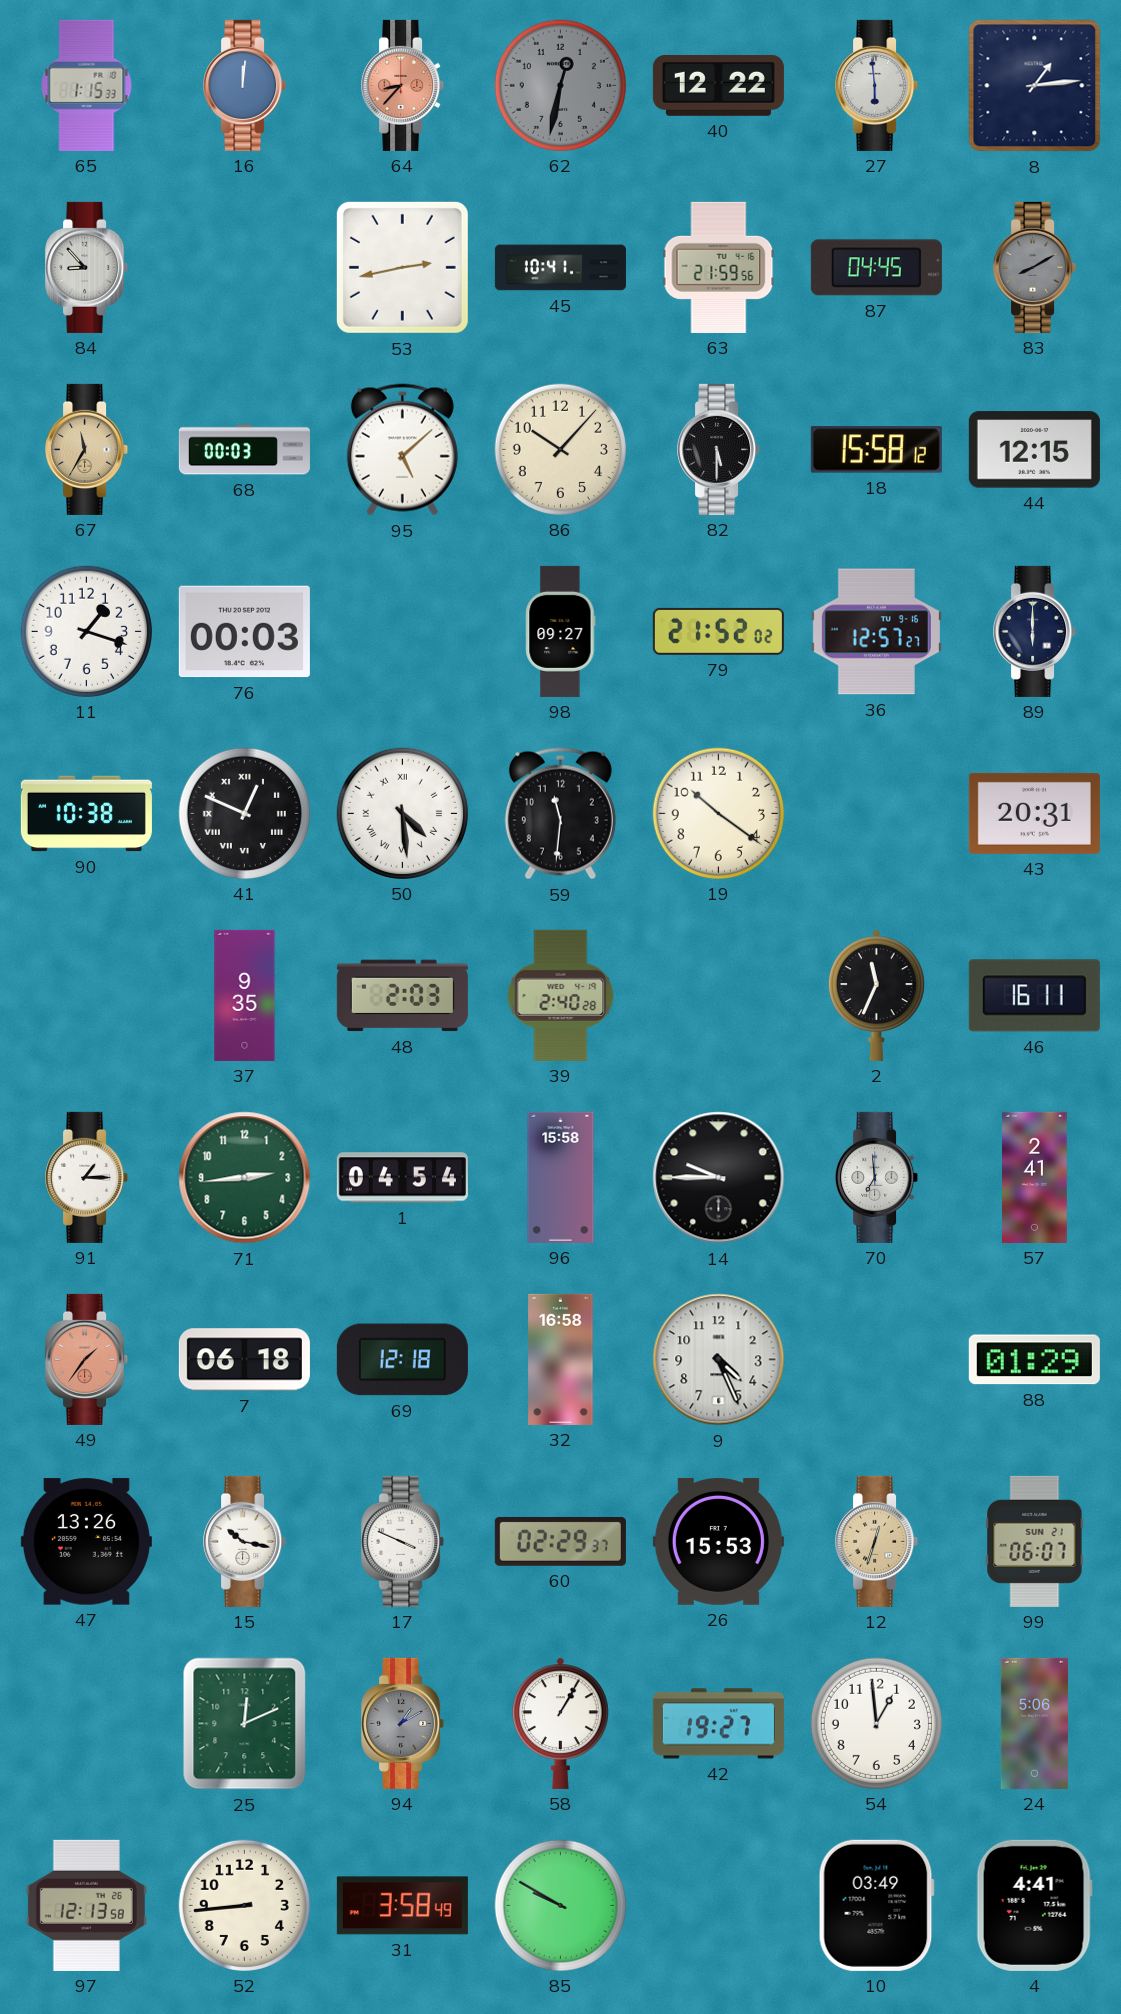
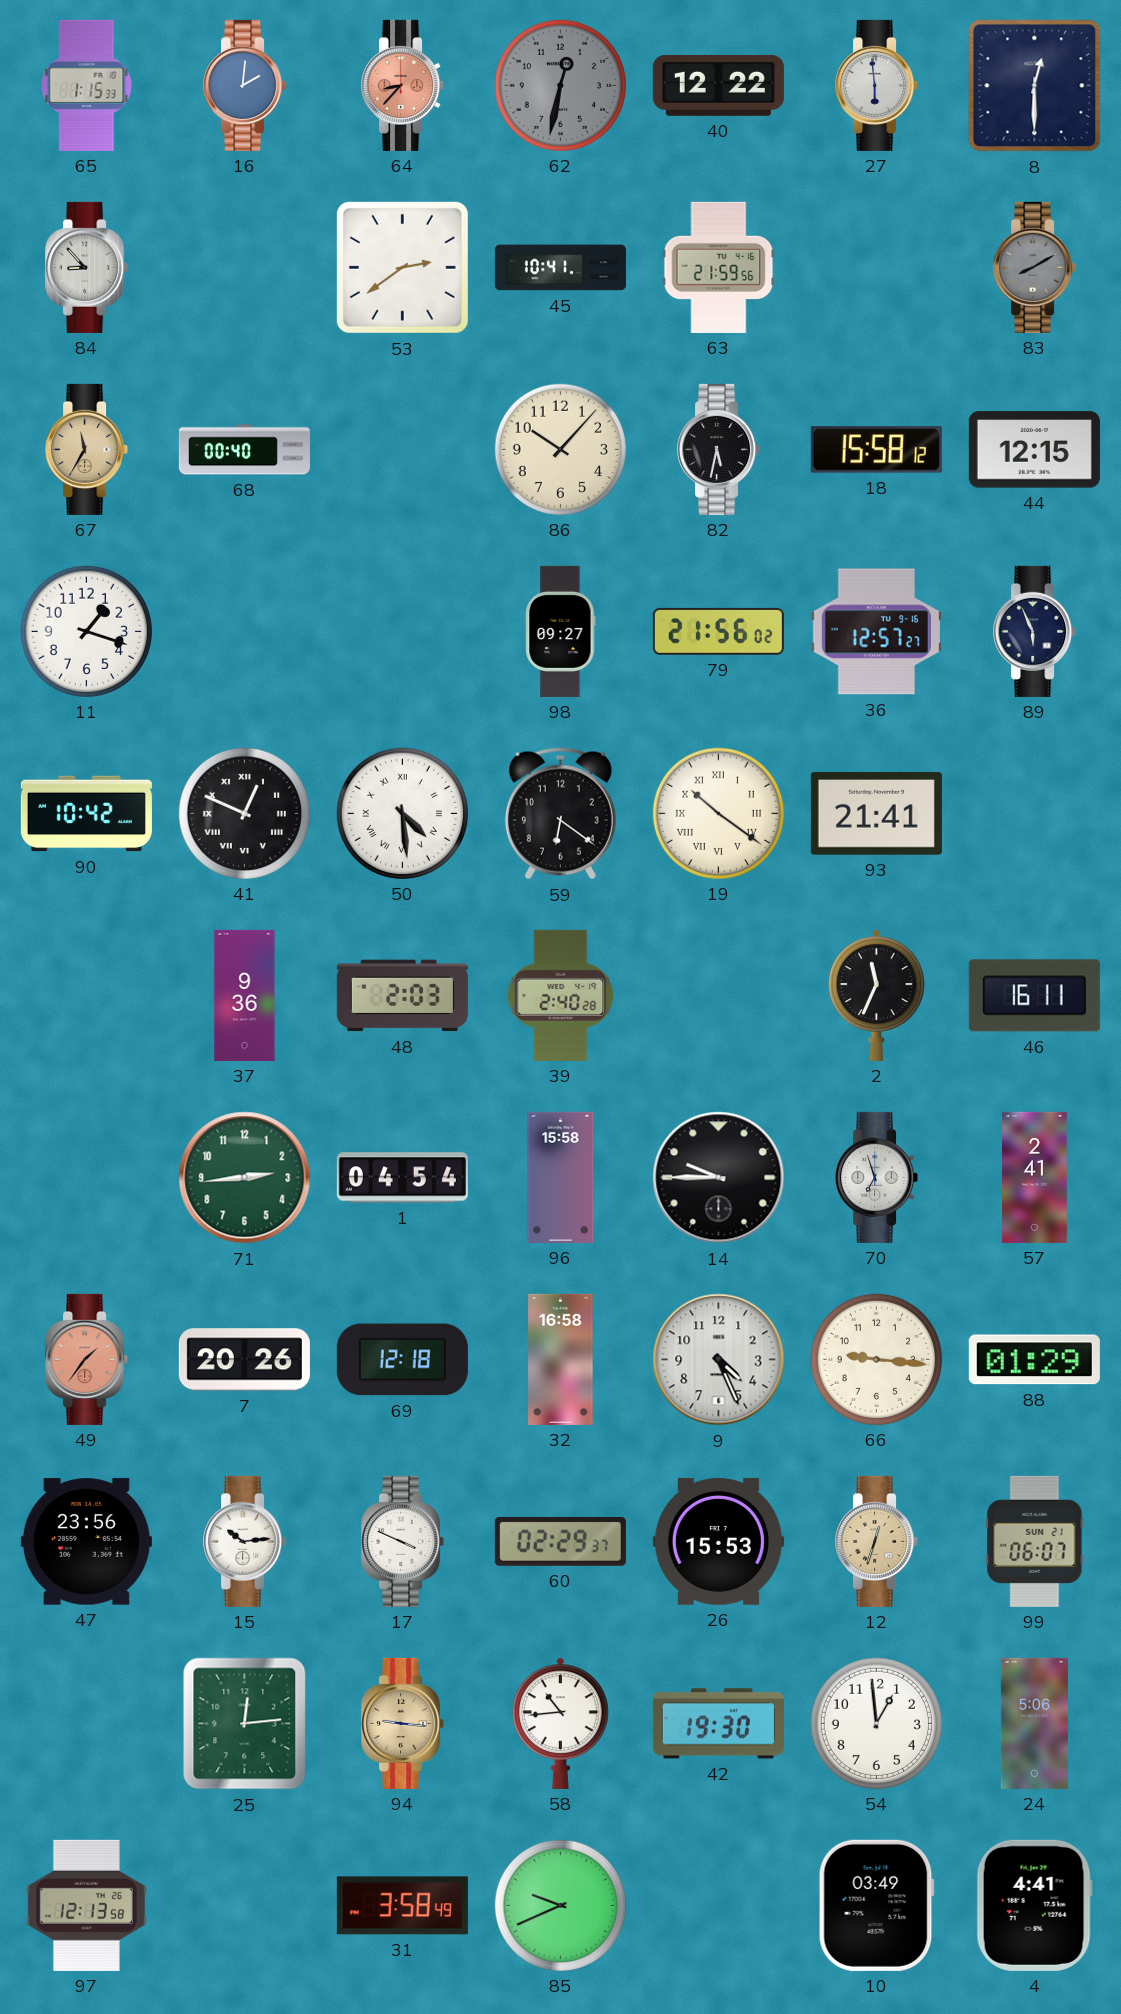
16: 12:01 -> 2:01
8: 1:14 -> 12:30
53: 2:43 -> 2:39
87: 04:45 -> none
68: 00:03 -> 00:40
95: 5:08 -> none
82: 5:30 -> 5:32
76: 00:03 -> none
79: 21:52 -> 21:56
89: 6:00 -> 5:56
90: 10:38 -> 10:42
59: 11:31 -> 6:21
19 numerals: Arabic -> Roman
93: none -> 21:41
43: 20:31 -> none
37: 9:35 -> 9:36
91: 1:15 -> none
70: 6:59 -> 6:57
7: 06:18 -> 20:26
66: none -> 9:16
47: 13:26 -> 23:56
15: 10:17 -> 10:14
25: 12:11 -> 12:14
94: 1:10 -> 9:16
94 dial: grey -> champagne
58: 1:05 -> 10:44
42: 19:27 -> 19:30
52: 8:44 -> none
85: 9:50 -> 9:41
